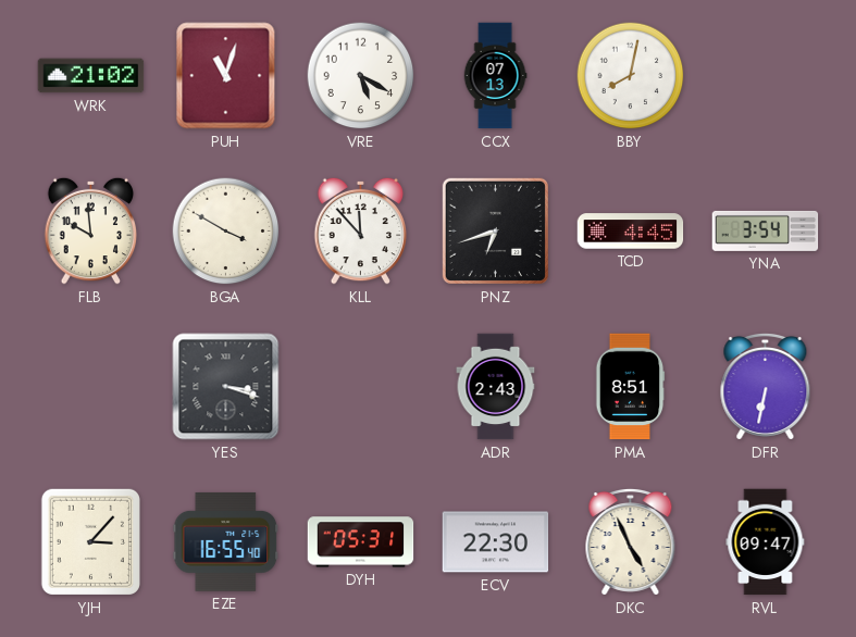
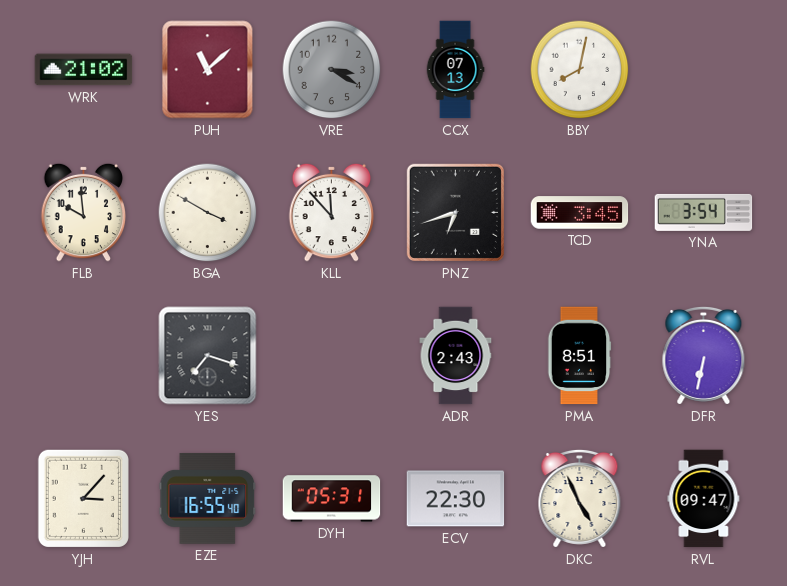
PUH: 11:03 -> 11:08
VRE: 5:20 -> 3:20
VRE dial: white -> grey
TCD: 4:45 -> 3:45
YES: 3:18 -> 7:18
